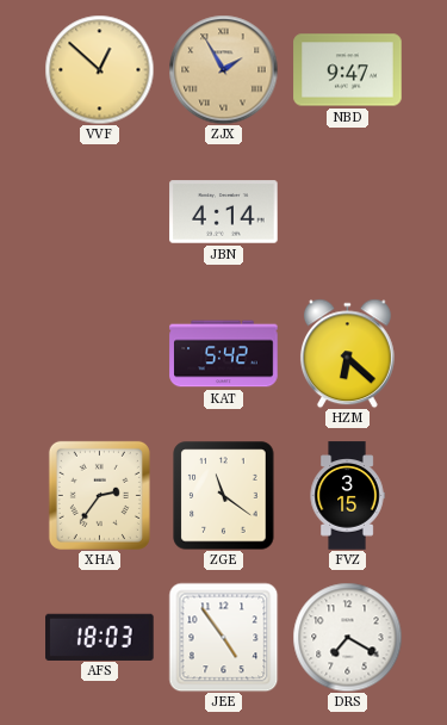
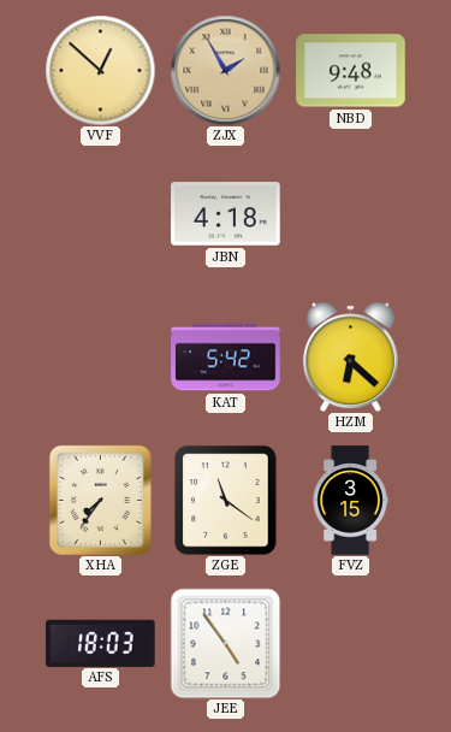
NBD: 9:47 -> 9:48
JBN: 4:14 -> 4:18
XHA: 2:36 -> 7:36
DRS: 7:20 -> none
